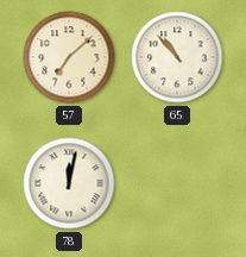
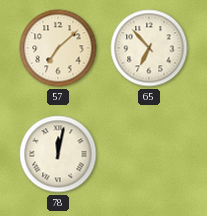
65: 10:53 -> 6:53
